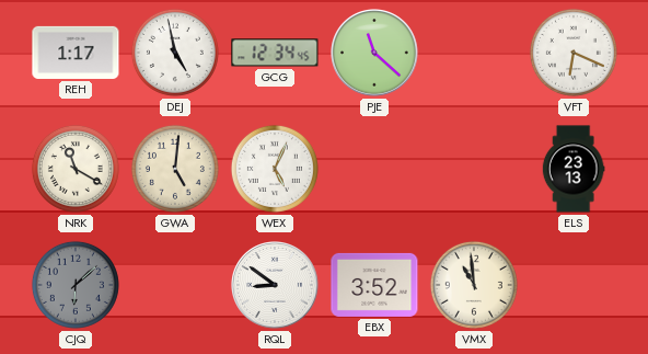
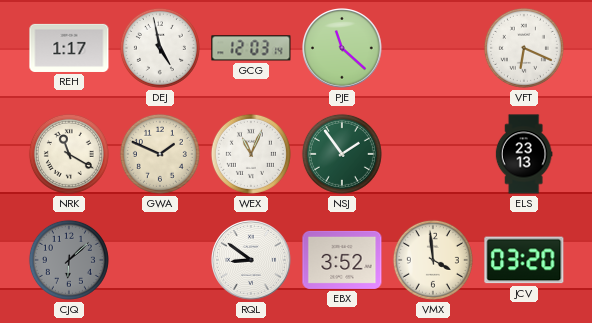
GCG: 12:34 -> 12:03
GWA: 5:01 -> 1:49
WEX: 5:04 -> 11:04
NSJ: none -> 1:54
VMX: 10:59 -> 3:59
JCV: none -> 03:20
